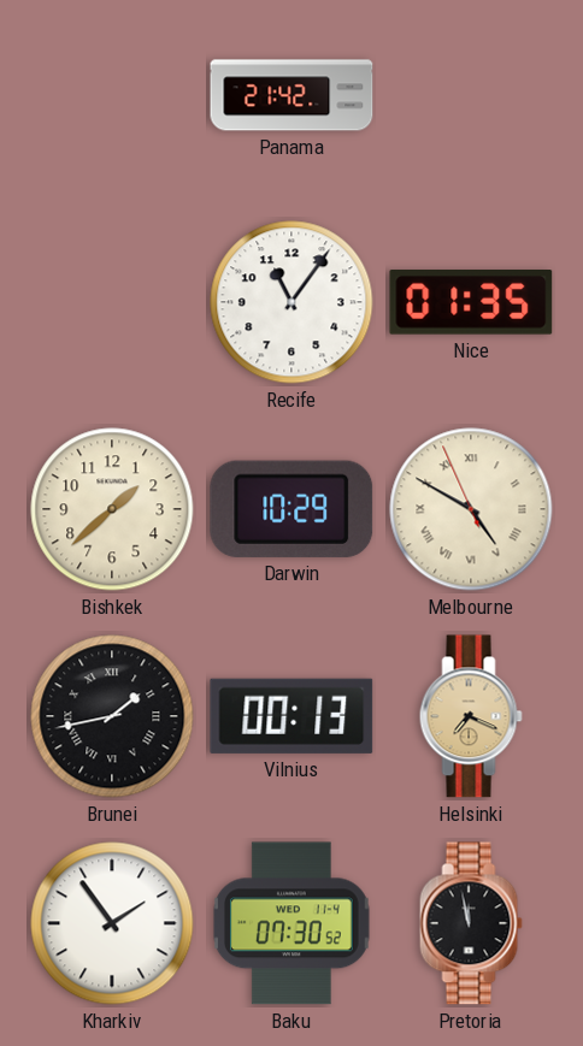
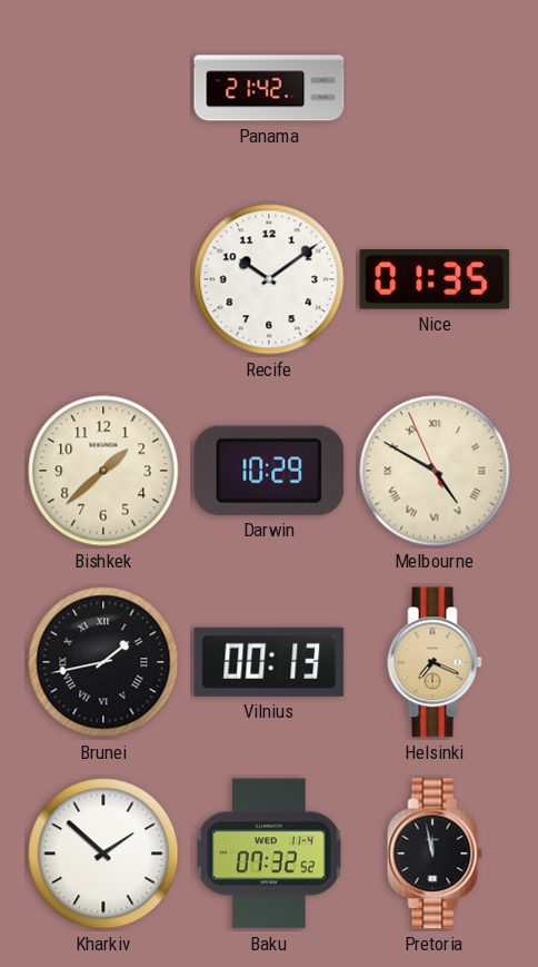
Recife: 11:06 -> 10:09
Kharkiv: 1:54 -> 1:52
Baku: 07:30 -> 07:32
